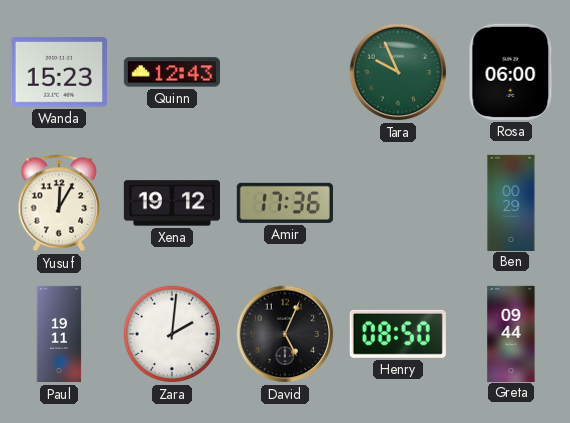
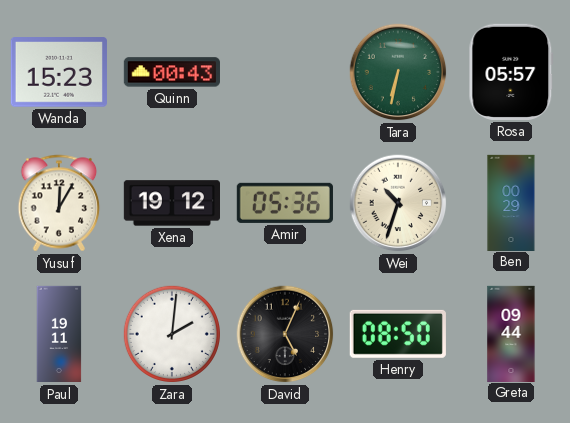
Quinn: 12:43 -> 00:43
Tara: 9:56 -> 6:32
Rosa: 06:00 -> 05:57
Amir: 17:36 -> 05:36
Wei: none -> 10:33
